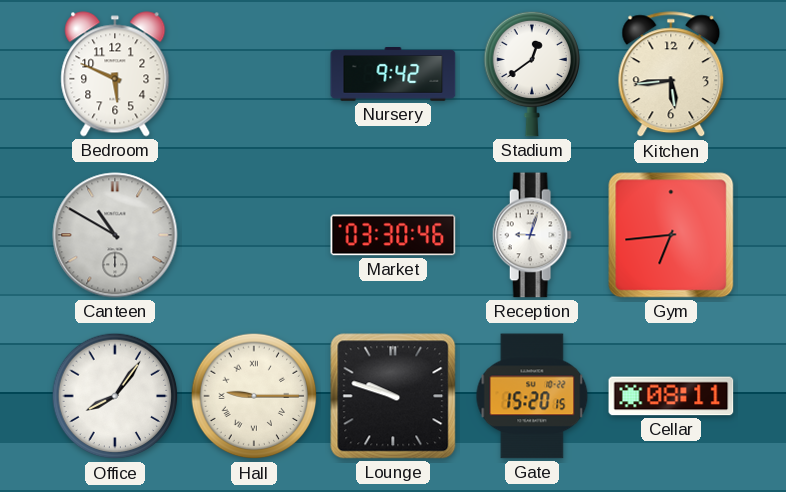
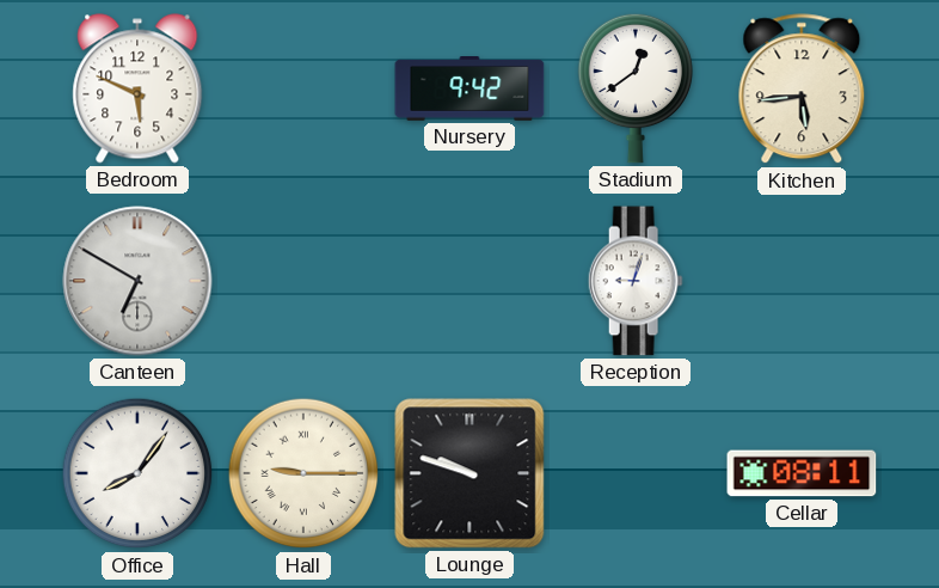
Canteen: 10:50 -> 6:50
Market: 03:30 -> none
Gym: 6:44 -> none
Gate: 15:20 -> none
